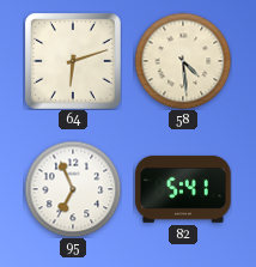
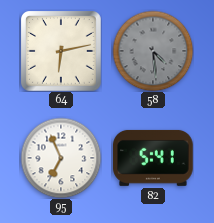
64: 6:12 -> 6:13
58 dial: cream -> grey
